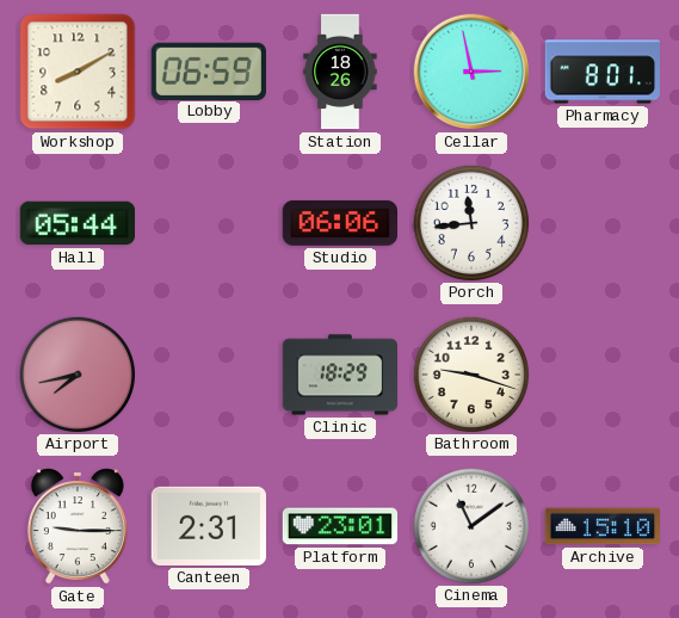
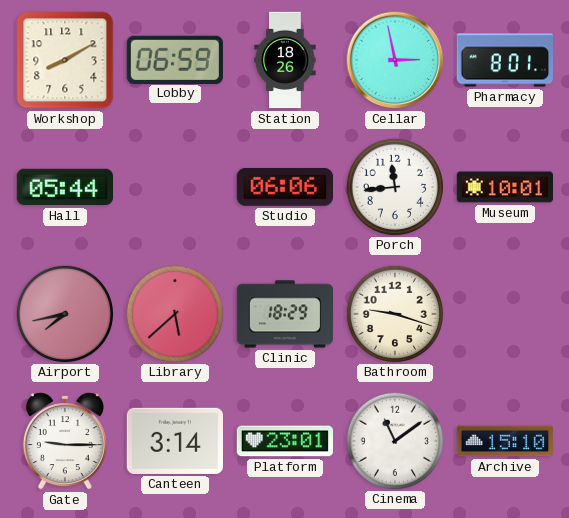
Museum: none -> 10:01
Library: none -> 5:38
Canteen: 2:31 -> 3:14
